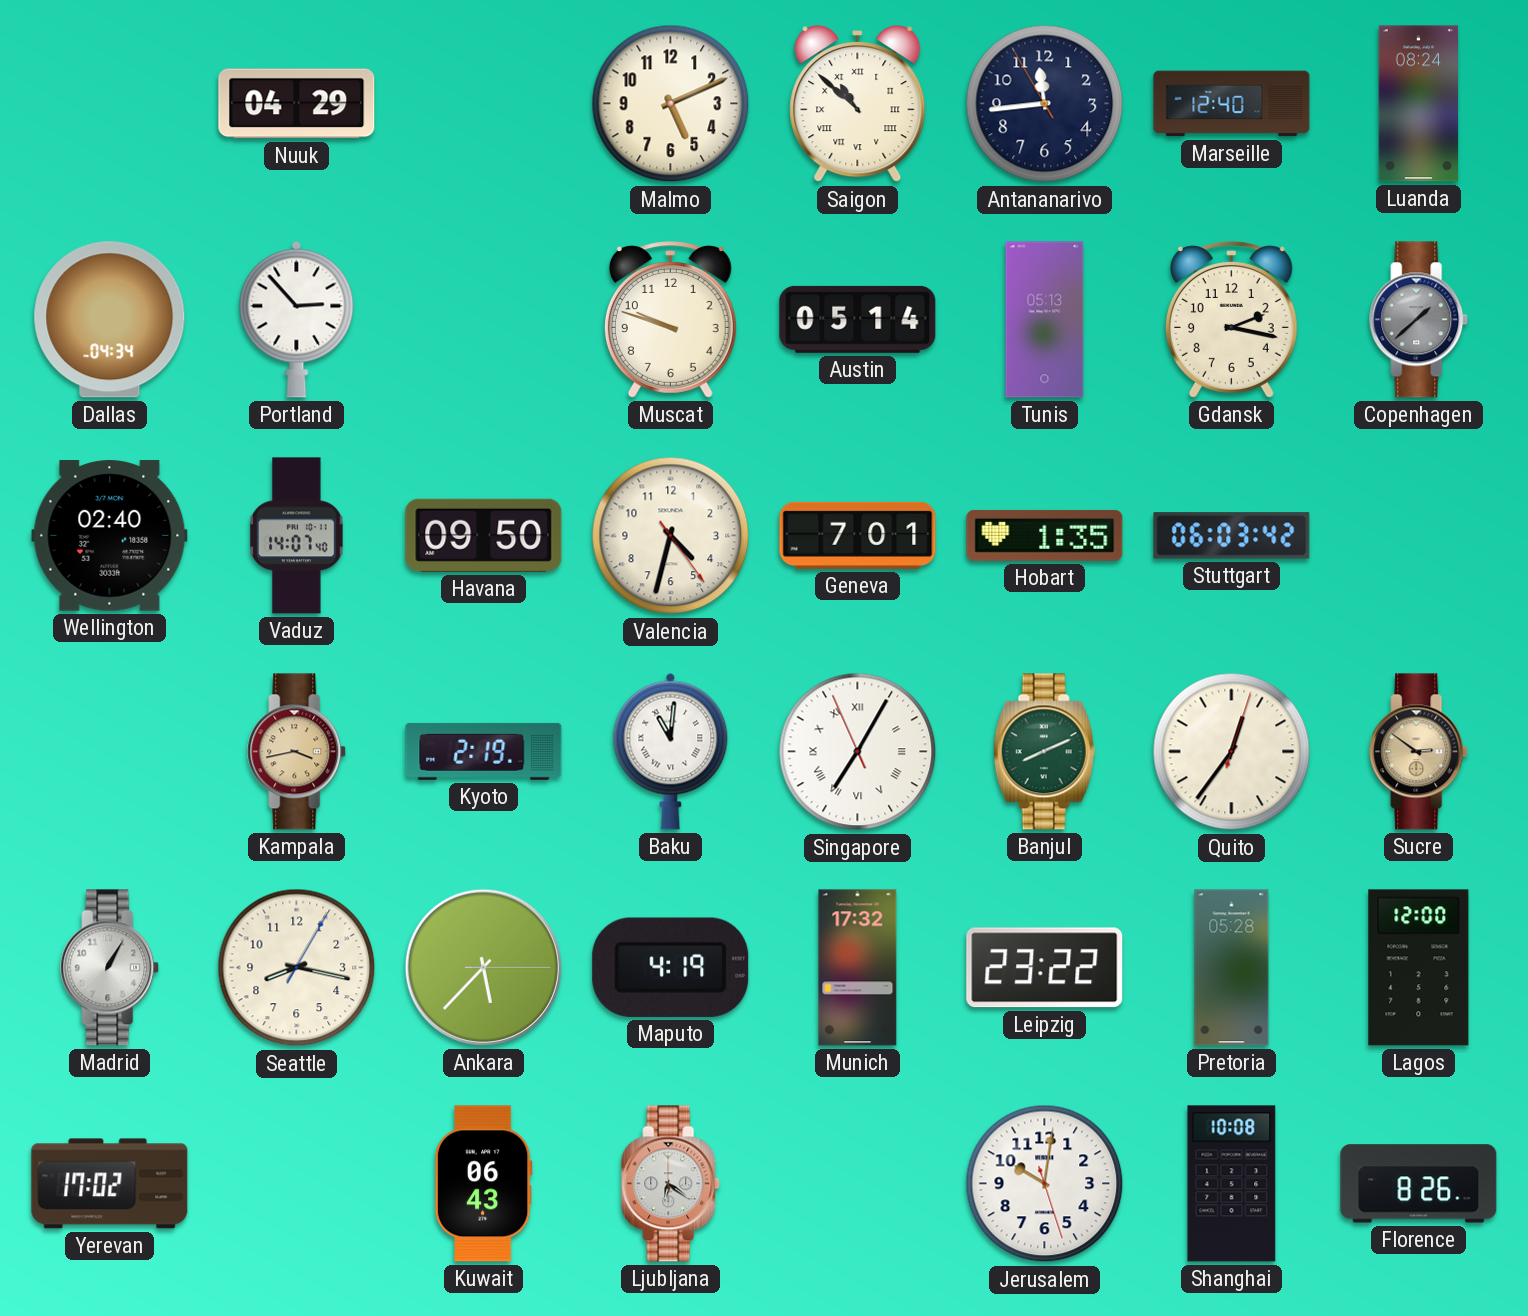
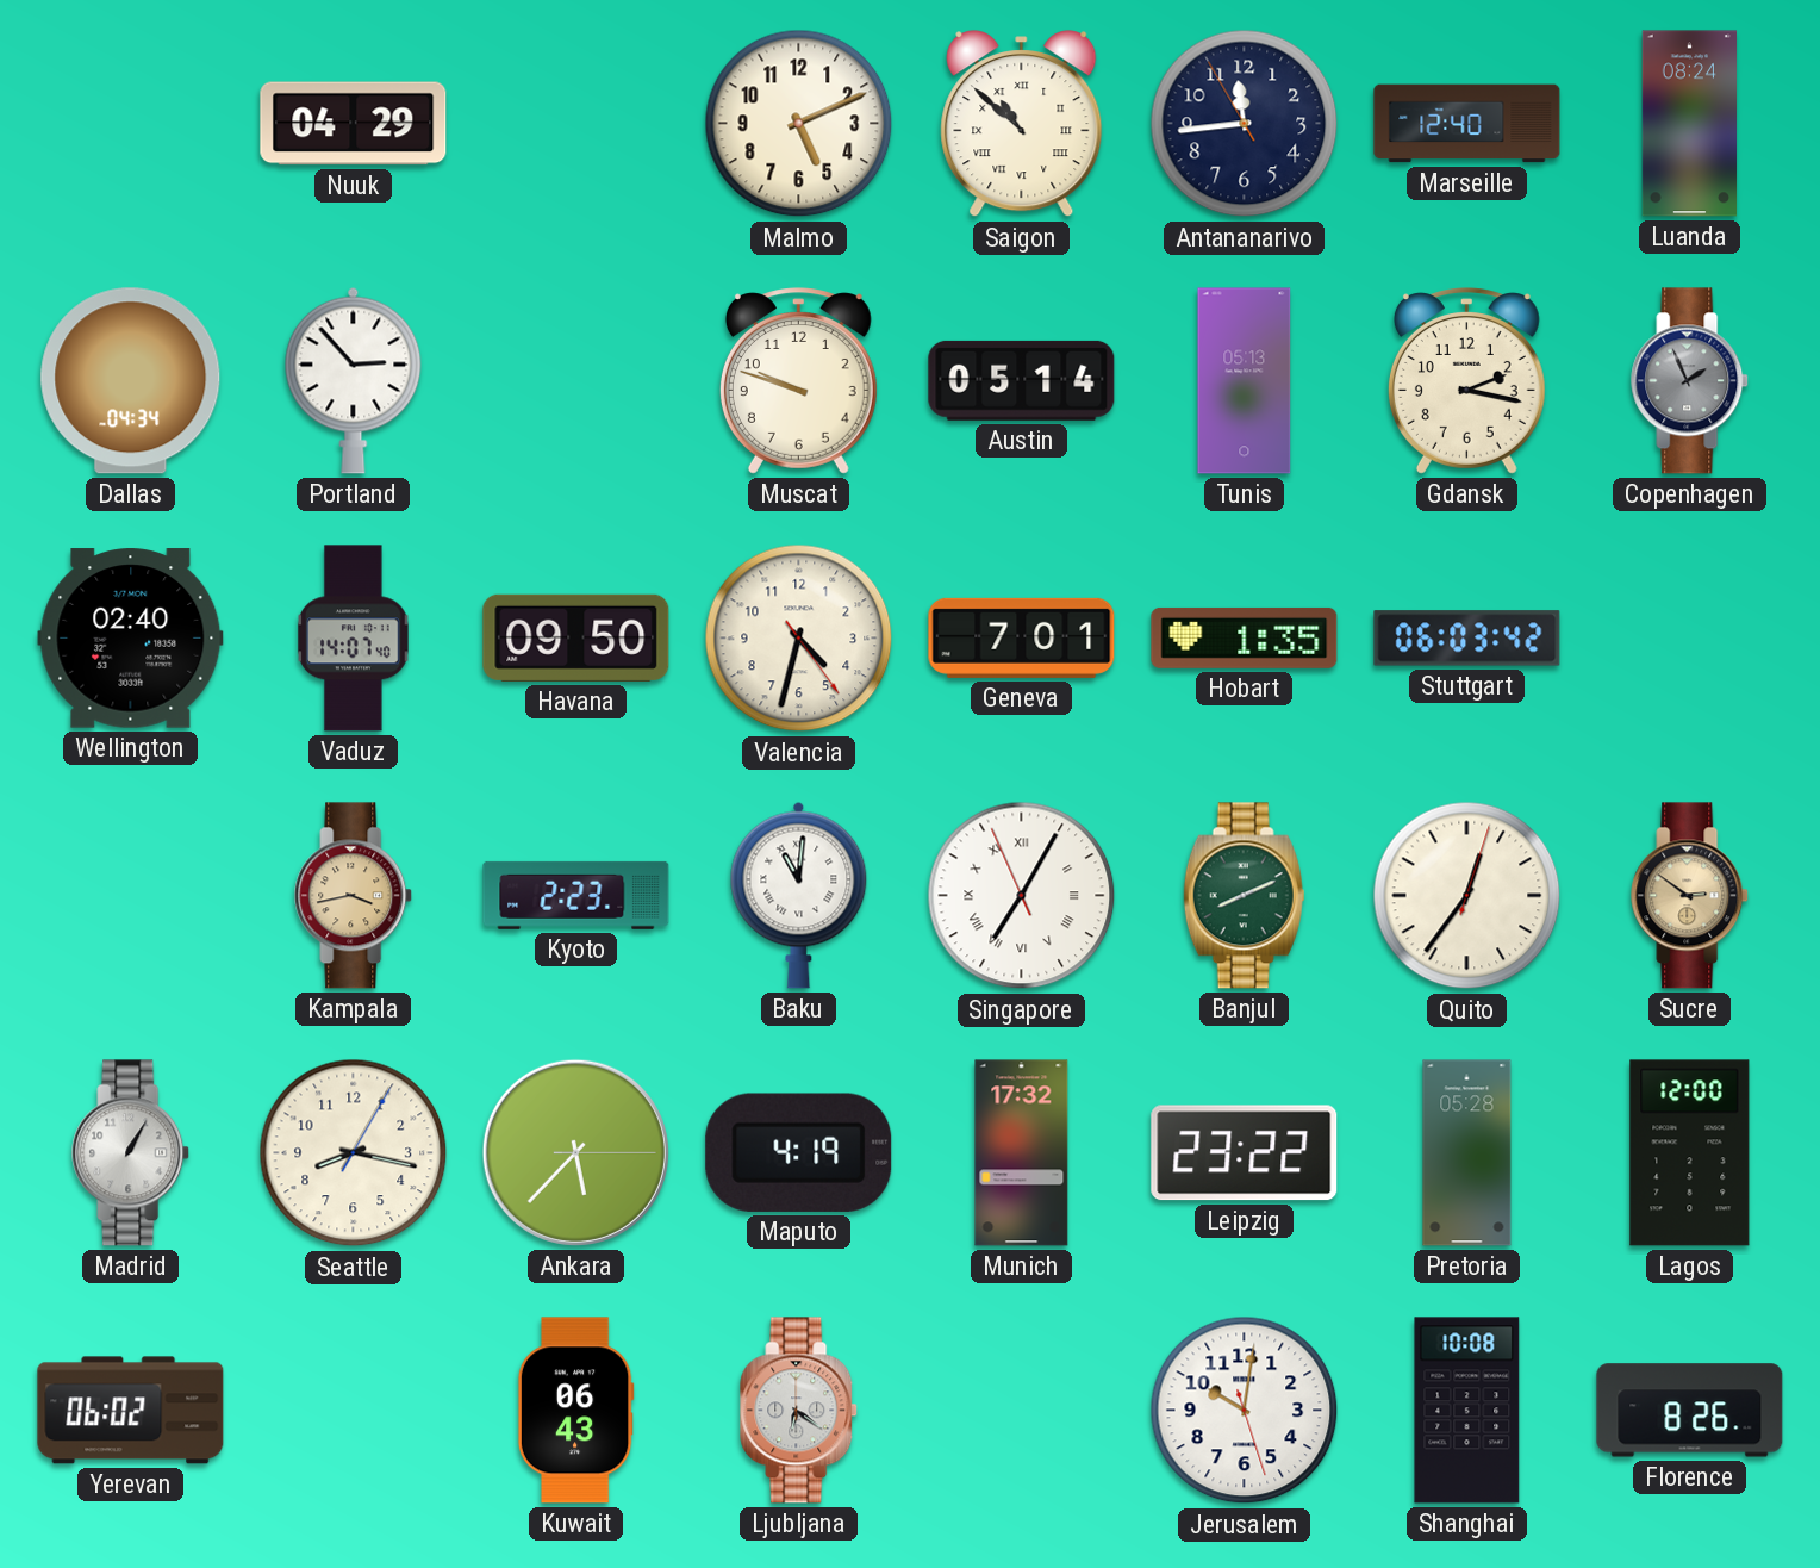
Copenhagen: 1:38 -> 1:56
Kyoto: 2:19 -> 2:23
Yerevan: 17:02 -> 06:02
